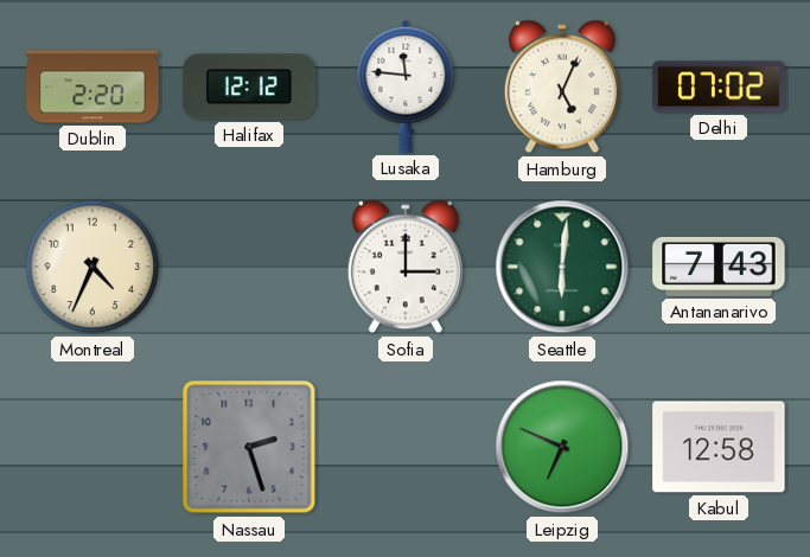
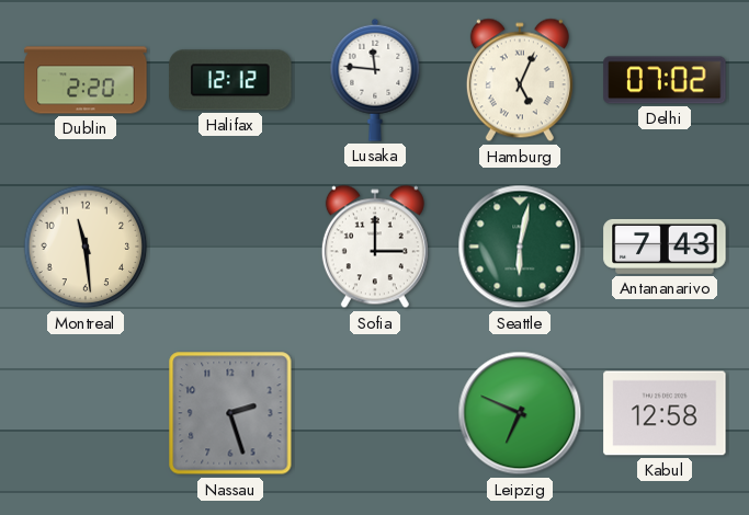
Montreal: 4:34 -> 11:29
Seattle: 6:01 -> 6:02
